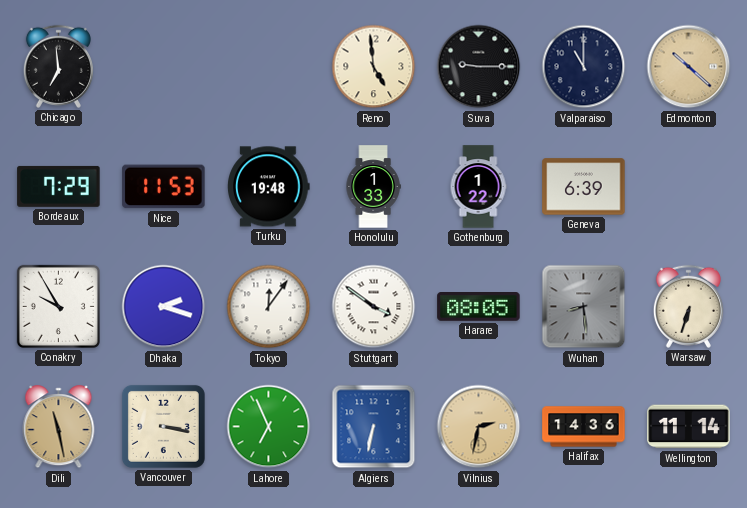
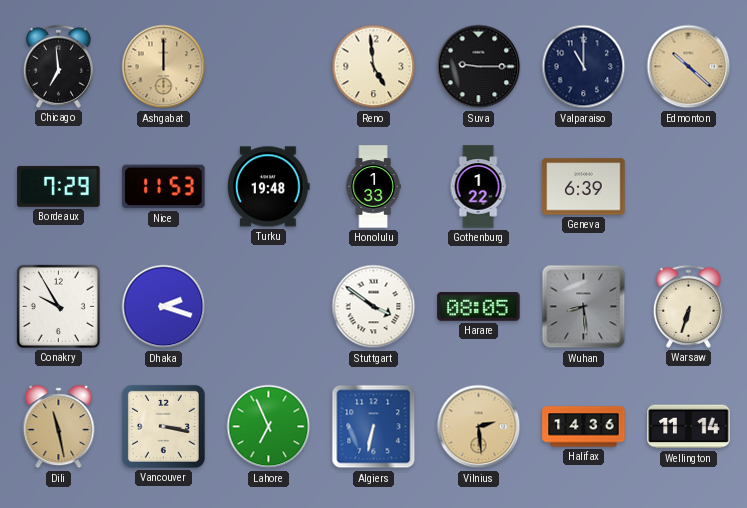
Ashgabat: none -> 12:00
Tokyo: 12:06 -> none
Vilnius: 2:32 -> 2:29
